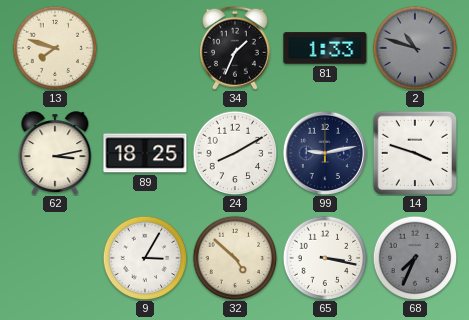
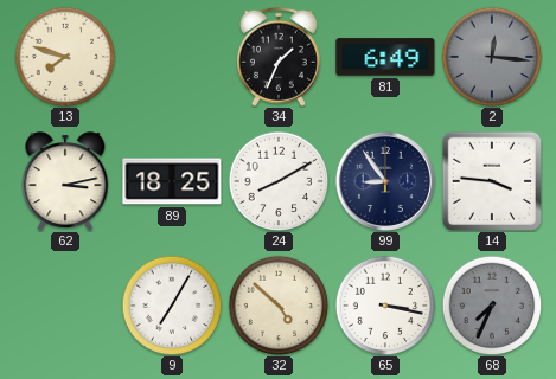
81: 1:33 -> 6:49
2: 10:48 -> 12:16
99: 9:13 -> 8:54
14: 3:48 -> 3:46
9: 3:05 -> 7:05
